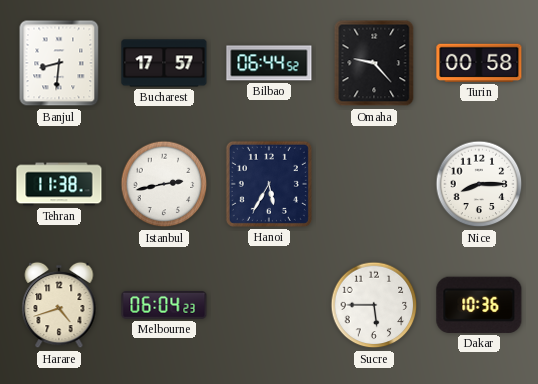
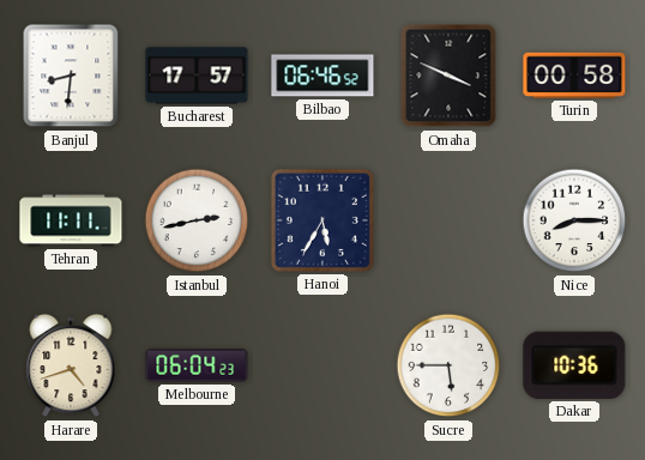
Bilbao: 06:44 -> 06:46
Omaha: 9:23 -> 3:49
Tehran: 11:38 -> 11:11
